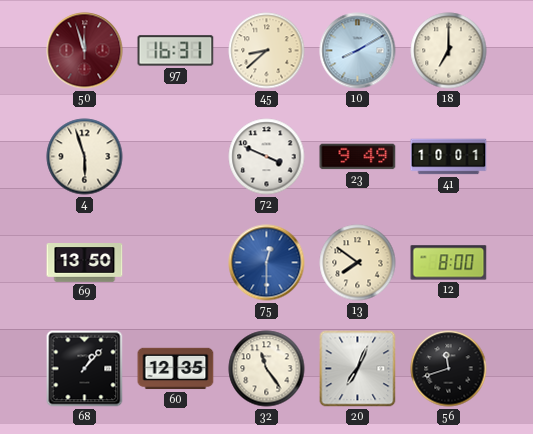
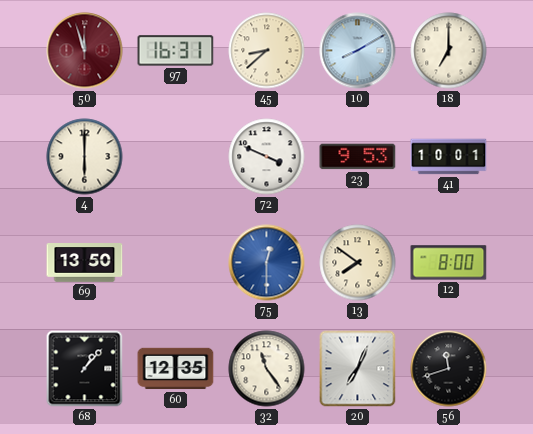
4: 5:57 -> 6:00
23: 9:49 -> 9:53
